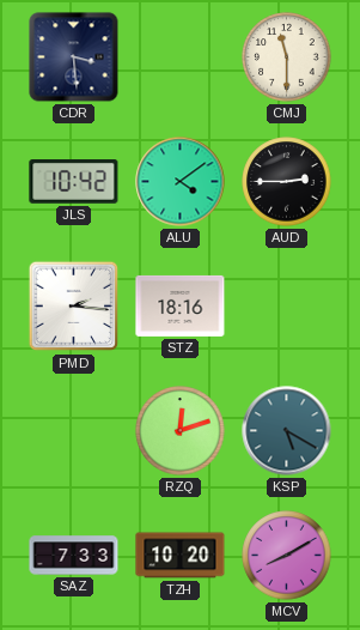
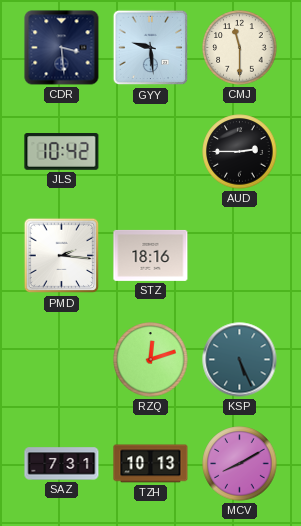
GYY: none -> 9:29
ALU: 4:09 -> none
KSP: 5:20 -> 5:26
SAZ: 7:33 -> 7:31
TZH: 10:20 -> 10:13
